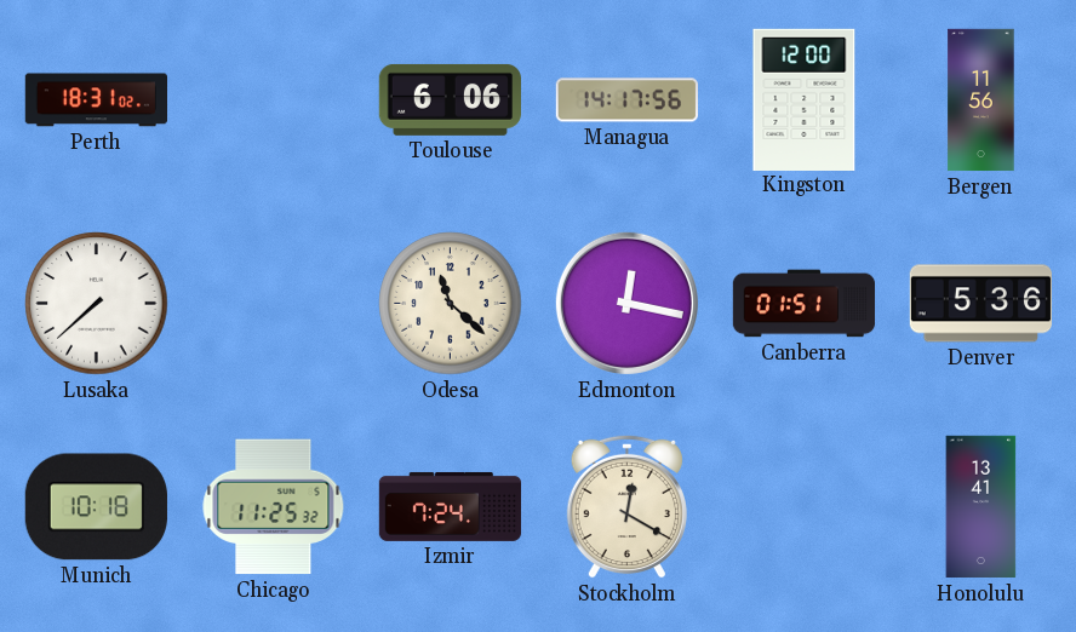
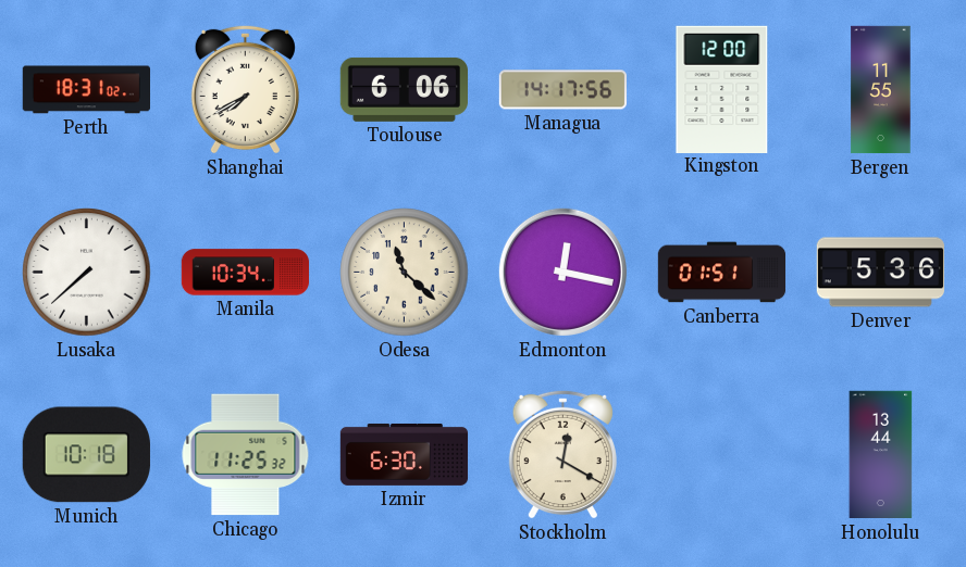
Shanghai: none -> 7:40
Bergen: 11:56 -> 11:55
Manila: none -> 10:34
Izmir: 7:24 -> 6:30
Honolulu: 13:41 -> 13:44
